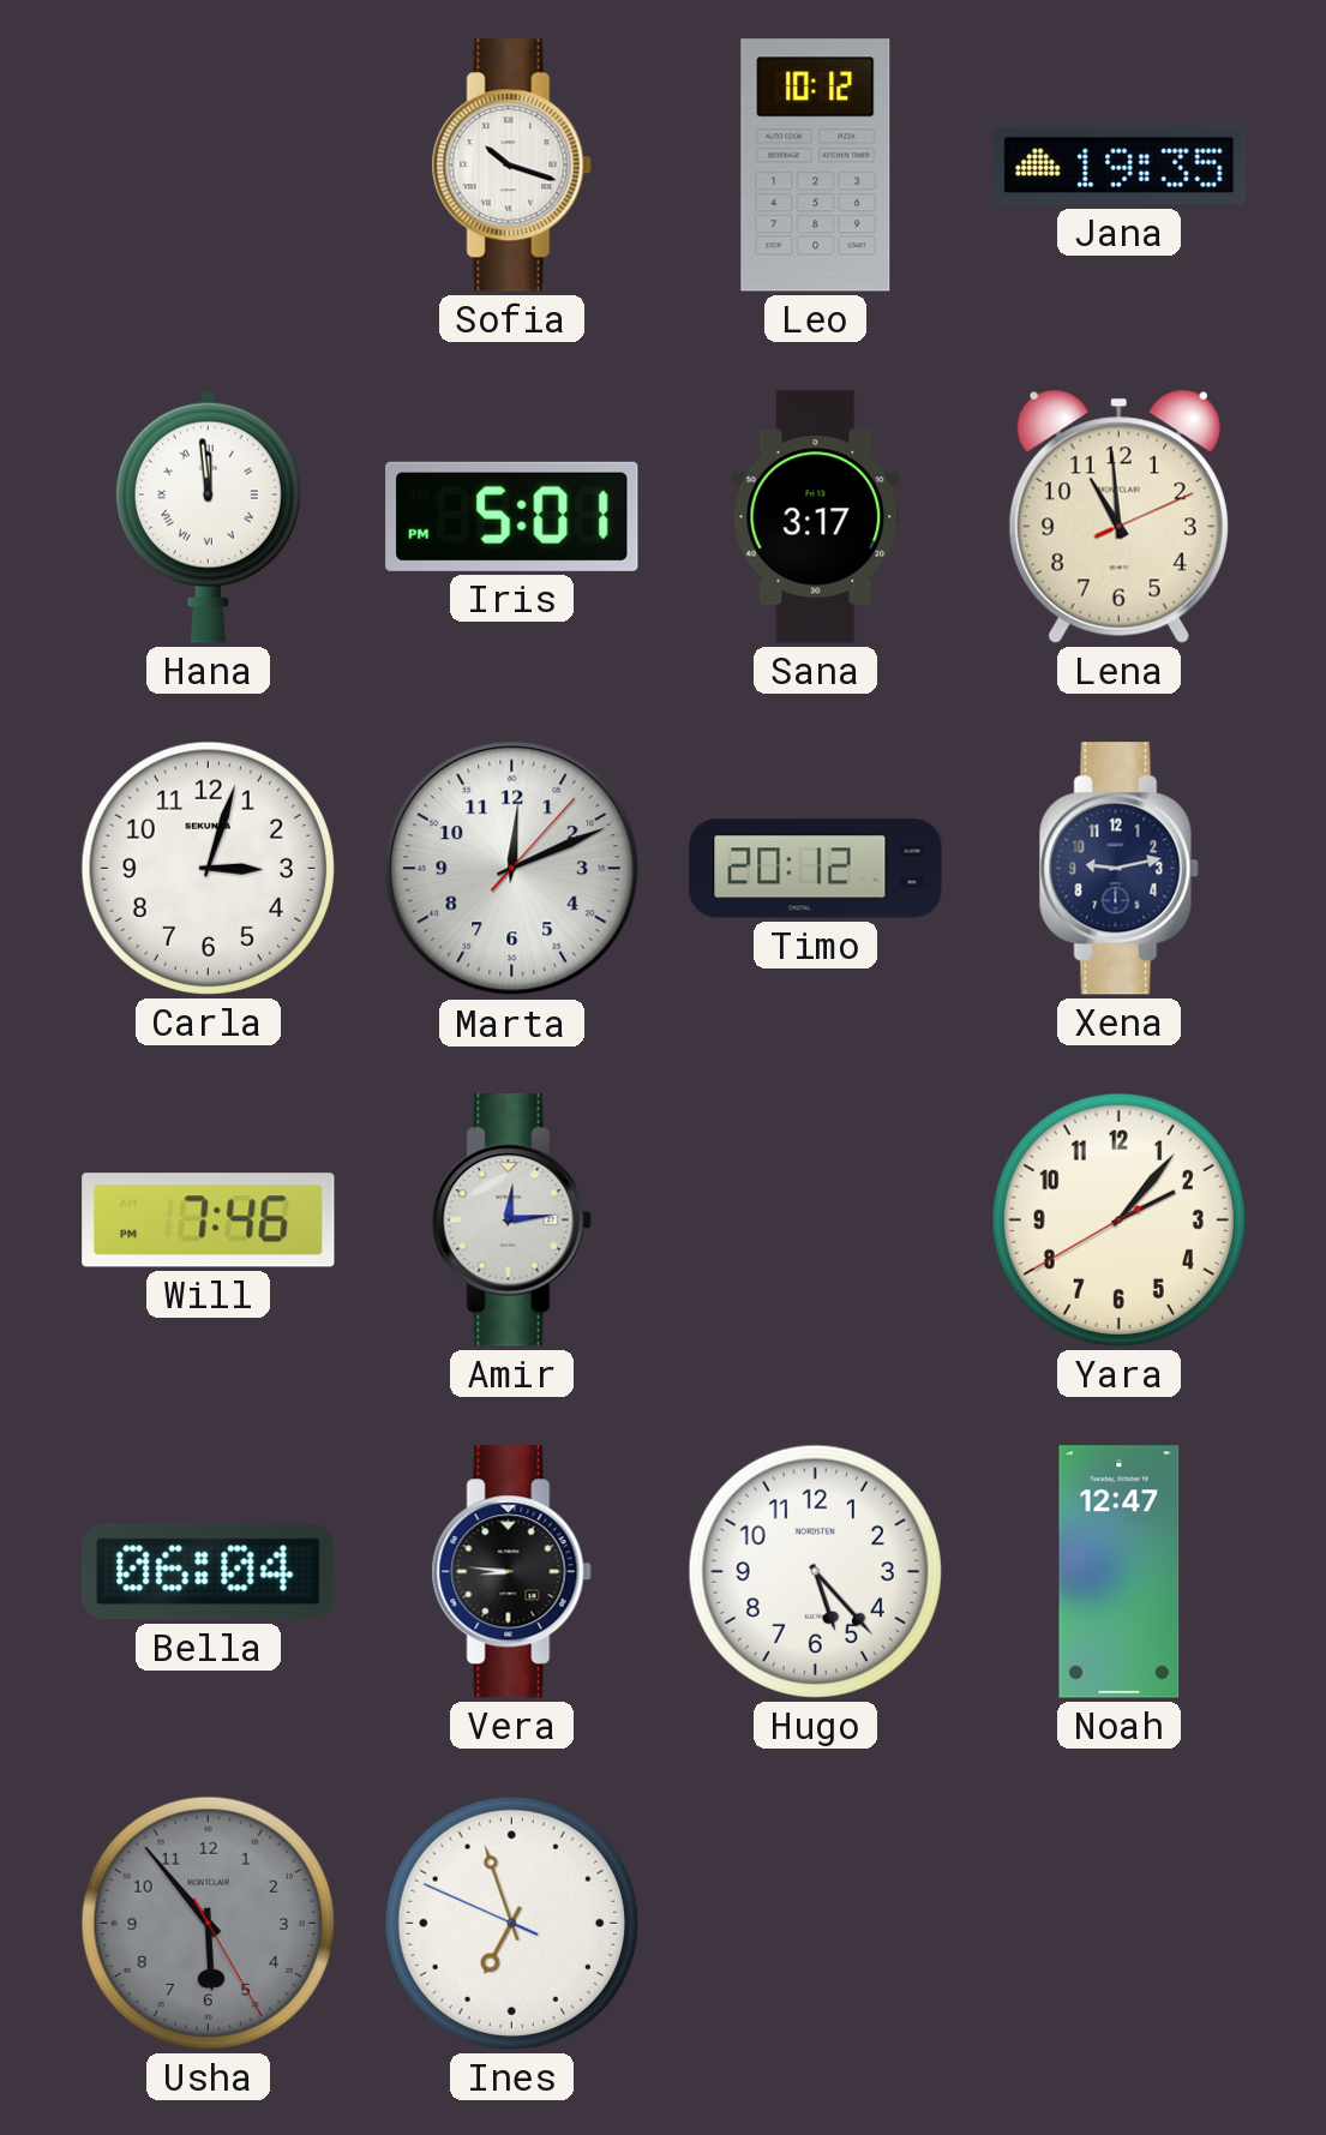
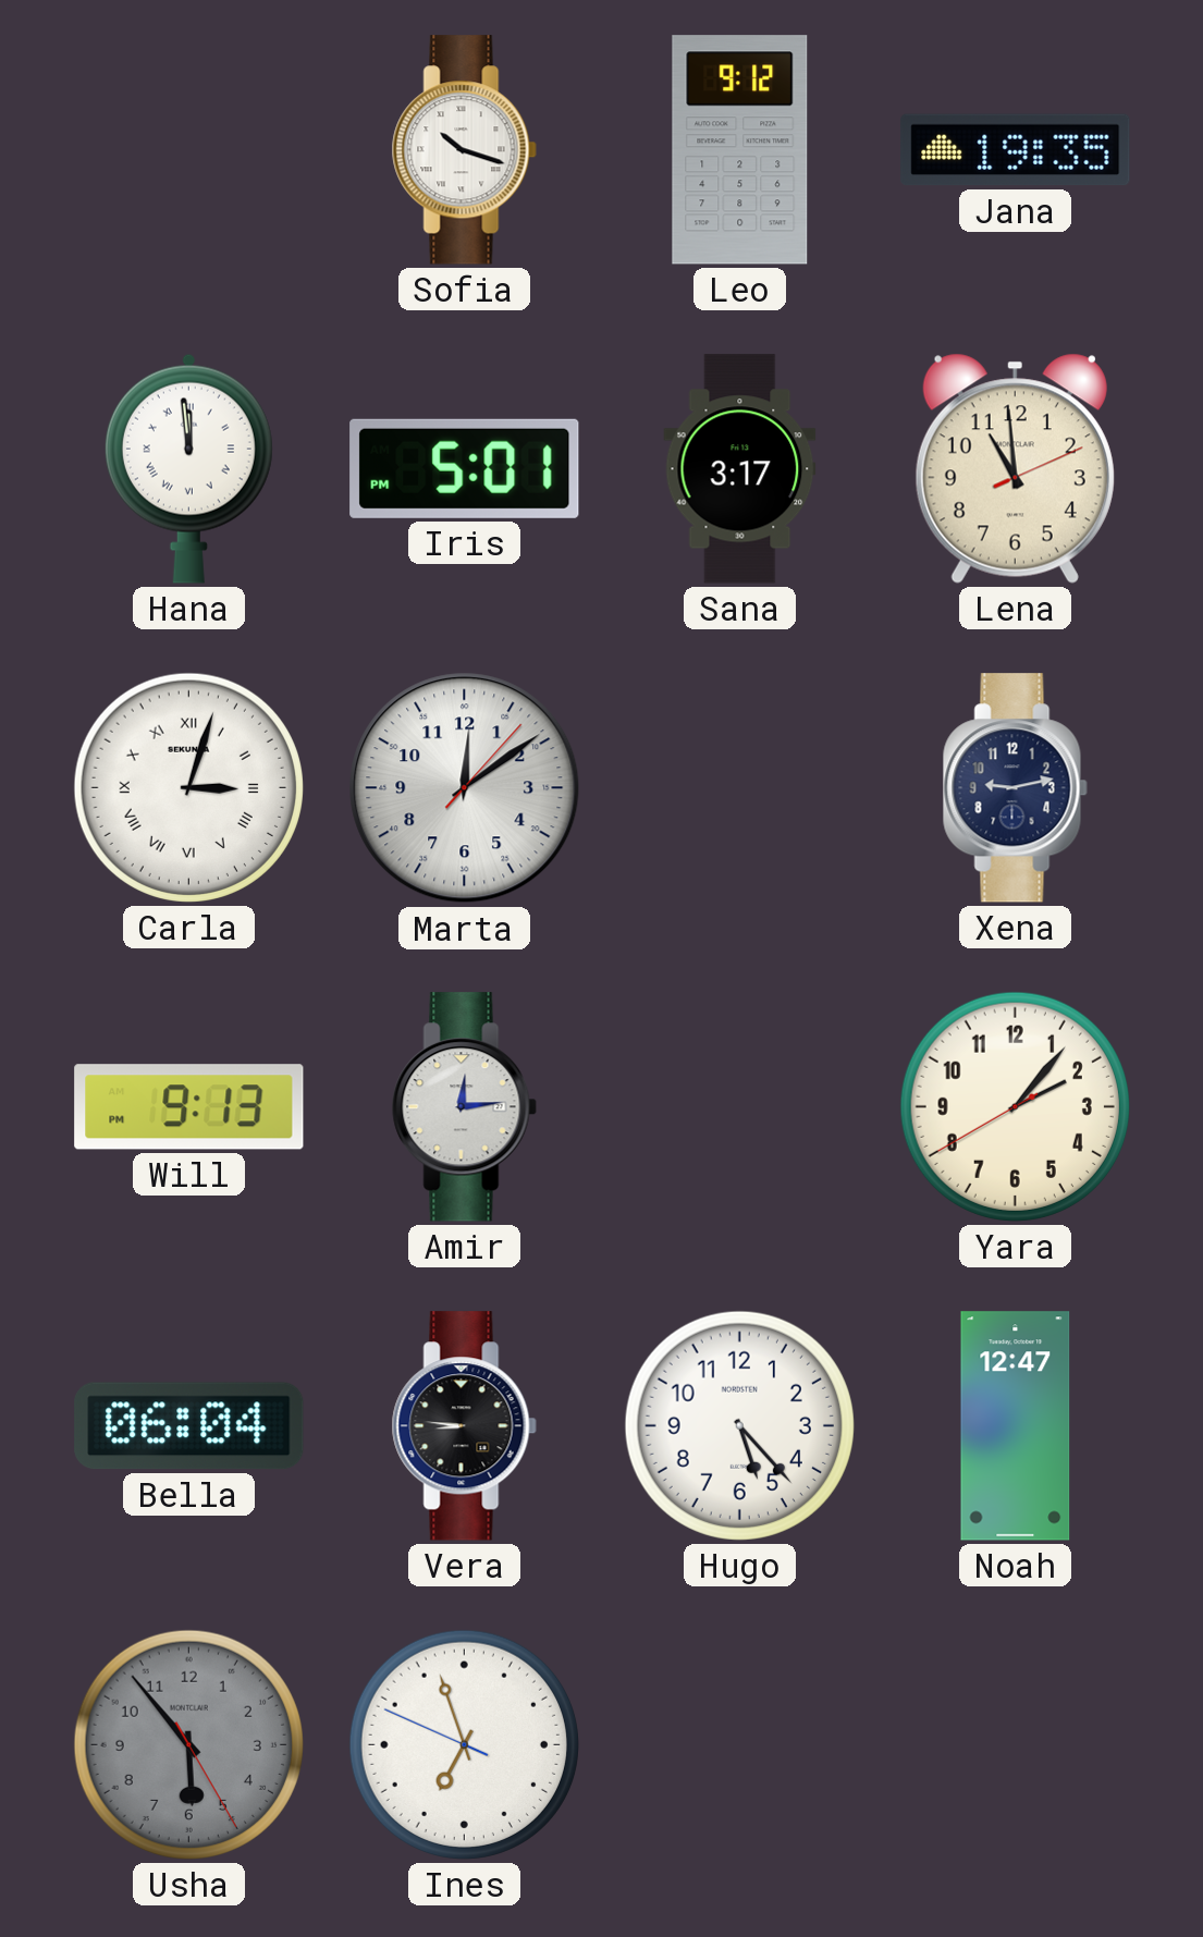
Leo: 10:12 -> 9:12
Carla numerals: Arabic -> Roman
Marta: 12:11 -> 12:09
Timo: 20:12 -> none
Will: 7:46 -> 9:13
